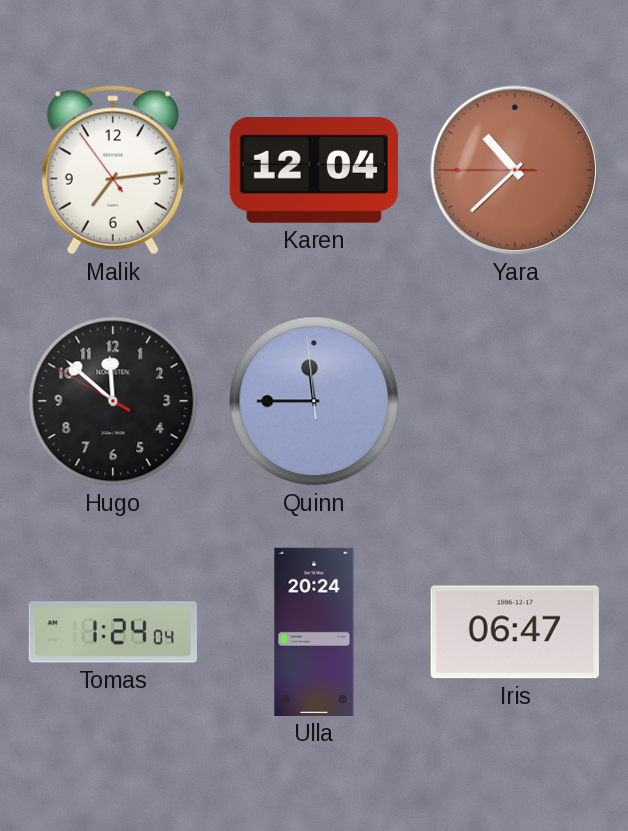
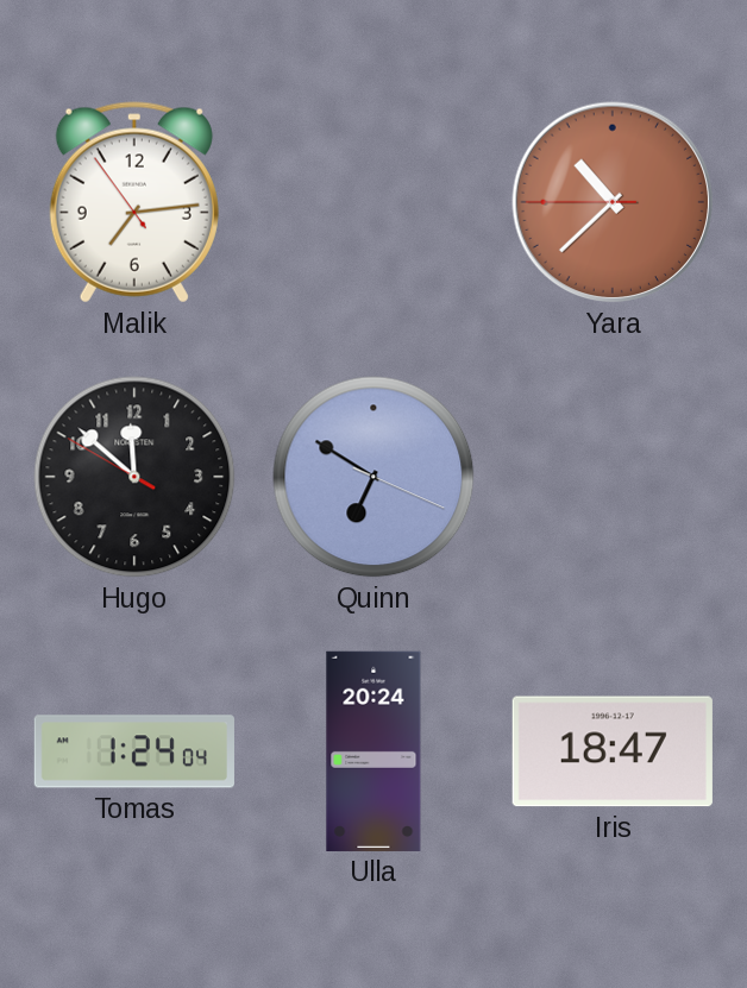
Karen: 12:04 -> none
Quinn: 11:44 -> 6:50
Iris: 06:47 -> 18:47
